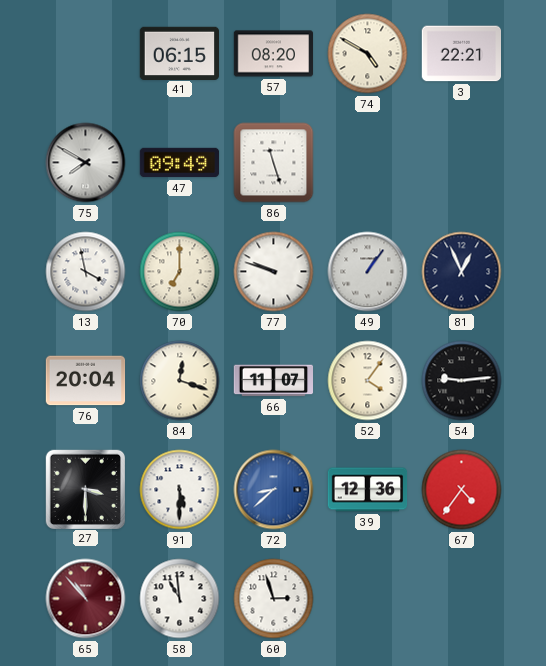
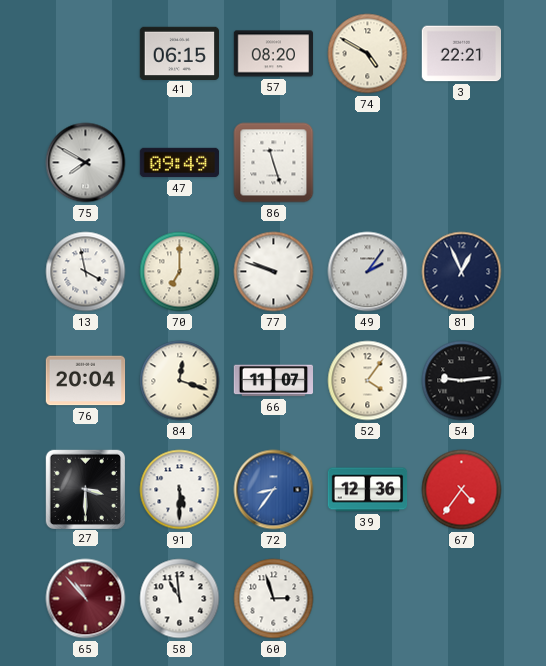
49: 1:06 -> 2:06
72: 8:38 -> 8:36
